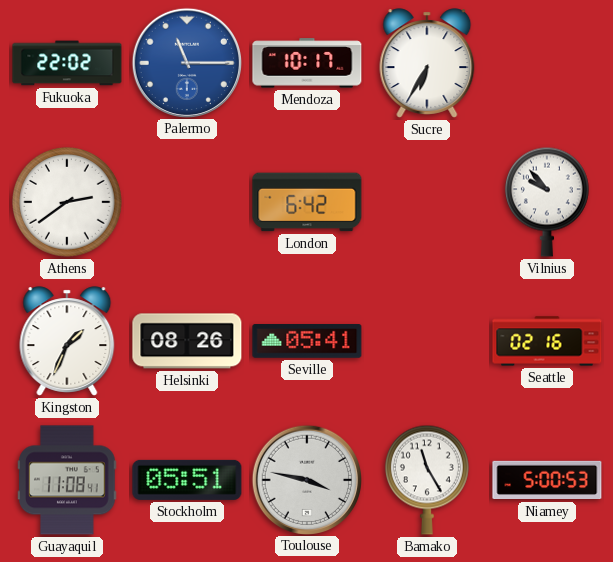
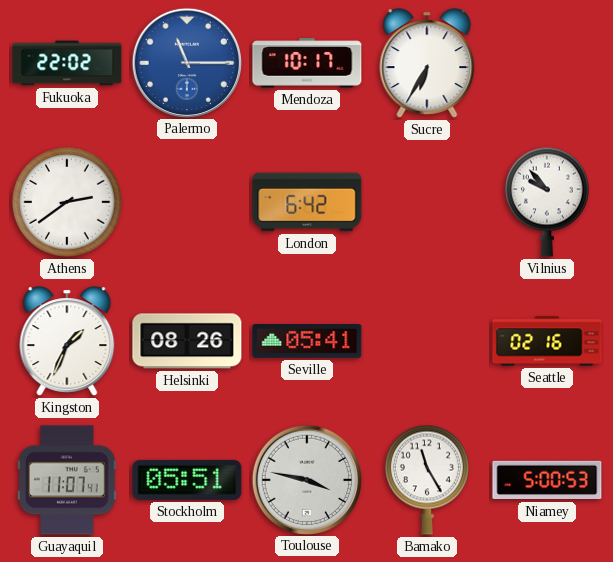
Guayaquil: 11:08 -> 11:07
